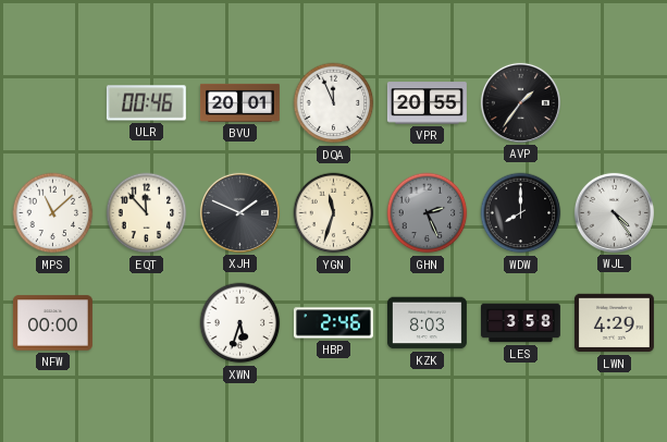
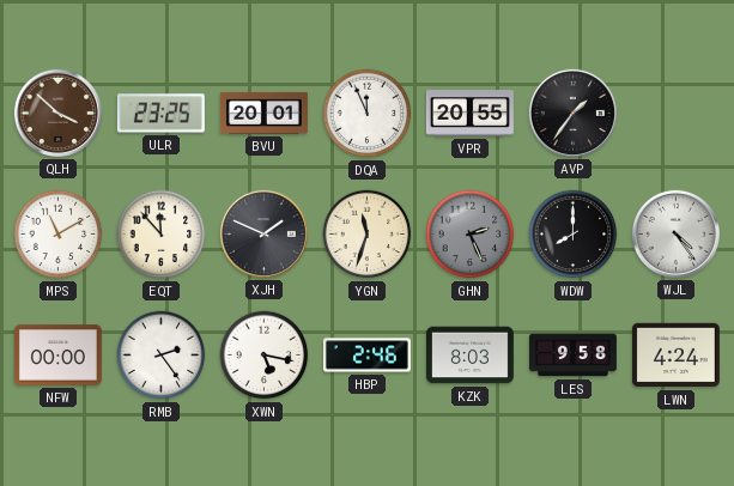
QLH: none -> 3:52
ULR: 00:46 -> 23:25
MPS: 11:08 -> 11:10
RMB: none -> 2:24
XWN: 5:33 -> 5:17
LES: 3:58 -> 9:58
LWN: 4:29 -> 4:24
